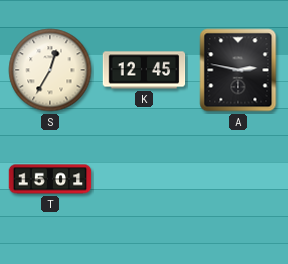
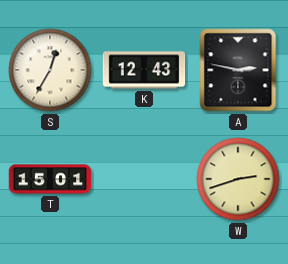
K: 12:45 -> 12:43
W: none -> 2:42
